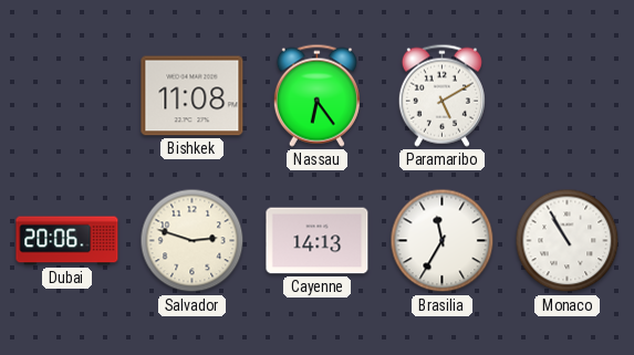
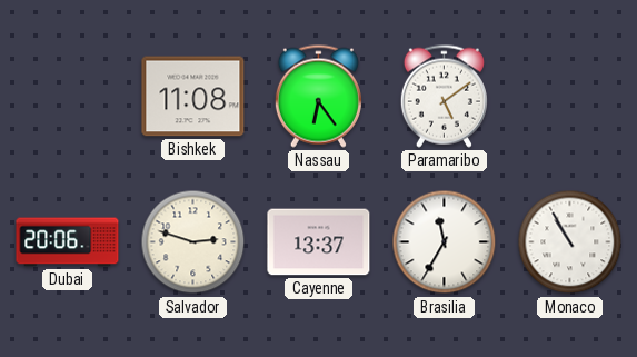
Paramaribo: 5:10 -> 5:09
Cayenne: 14:13 -> 13:37
